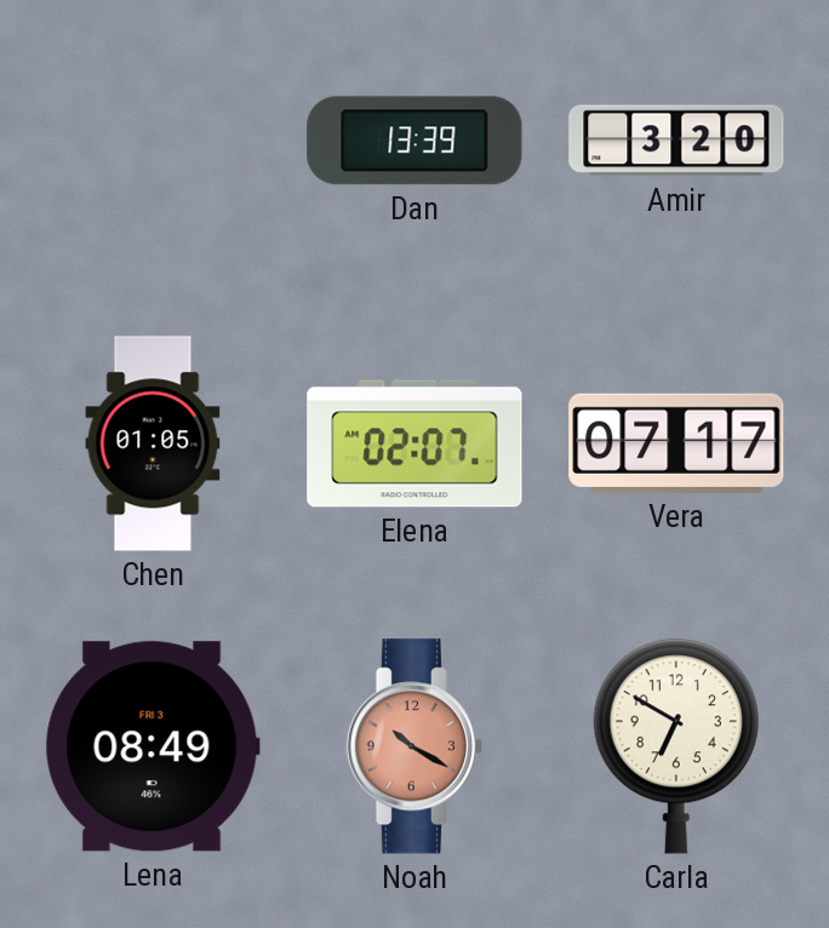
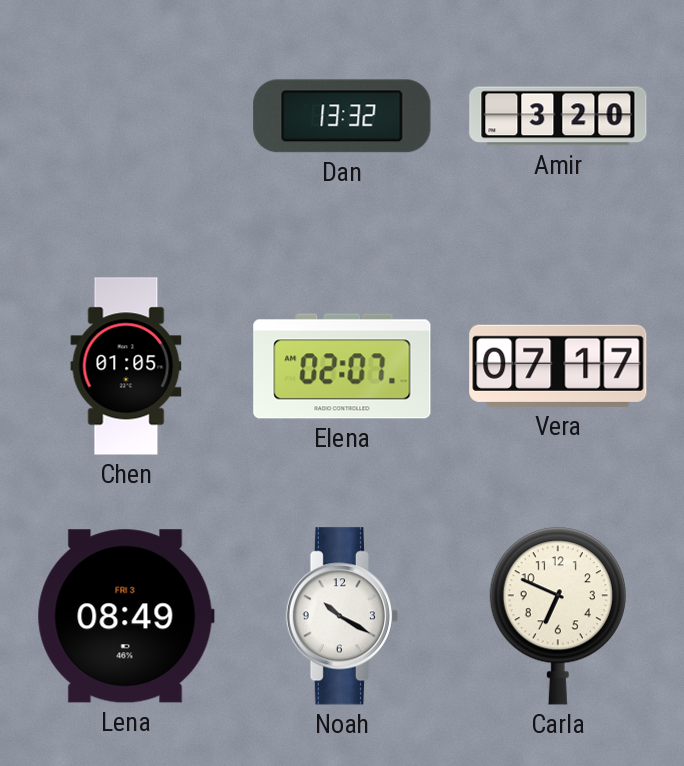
Dan: 13:39 -> 13:32
Noah dial: salmon -> white
Carla: 6:50 -> 6:49
